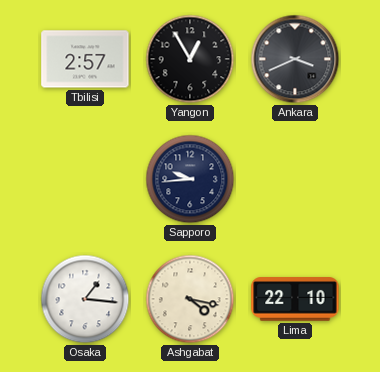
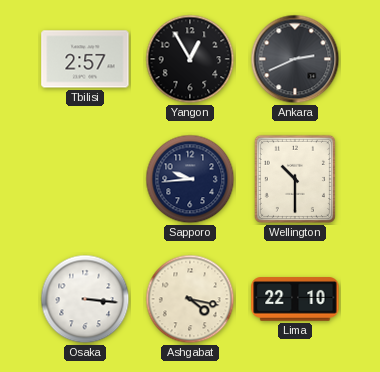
Ankara: 3:41 -> 2:41
Wellington: none -> 10:30
Osaka: 1:16 -> 3:16
